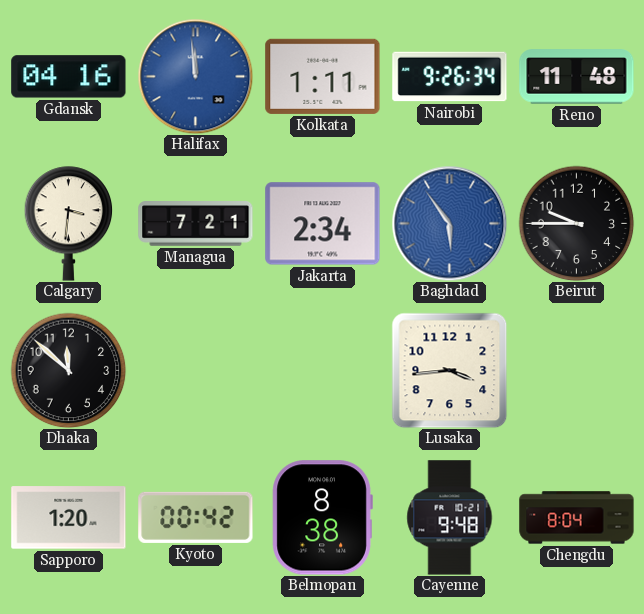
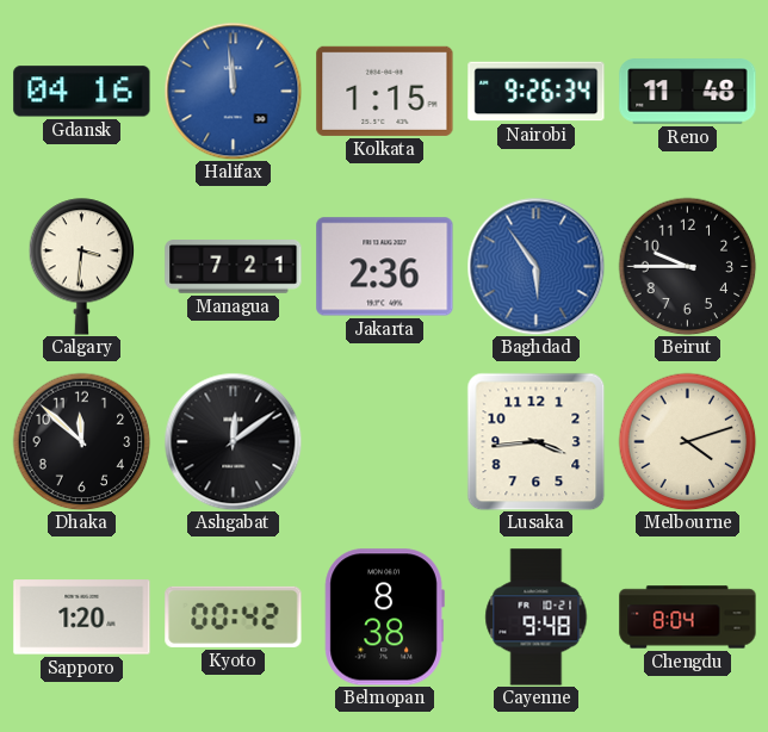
Kolkata: 1:11 -> 1:15
Jakarta: 2:34 -> 2:36
Ashgabat: none -> 12:09
Melbourne: none -> 4:12
